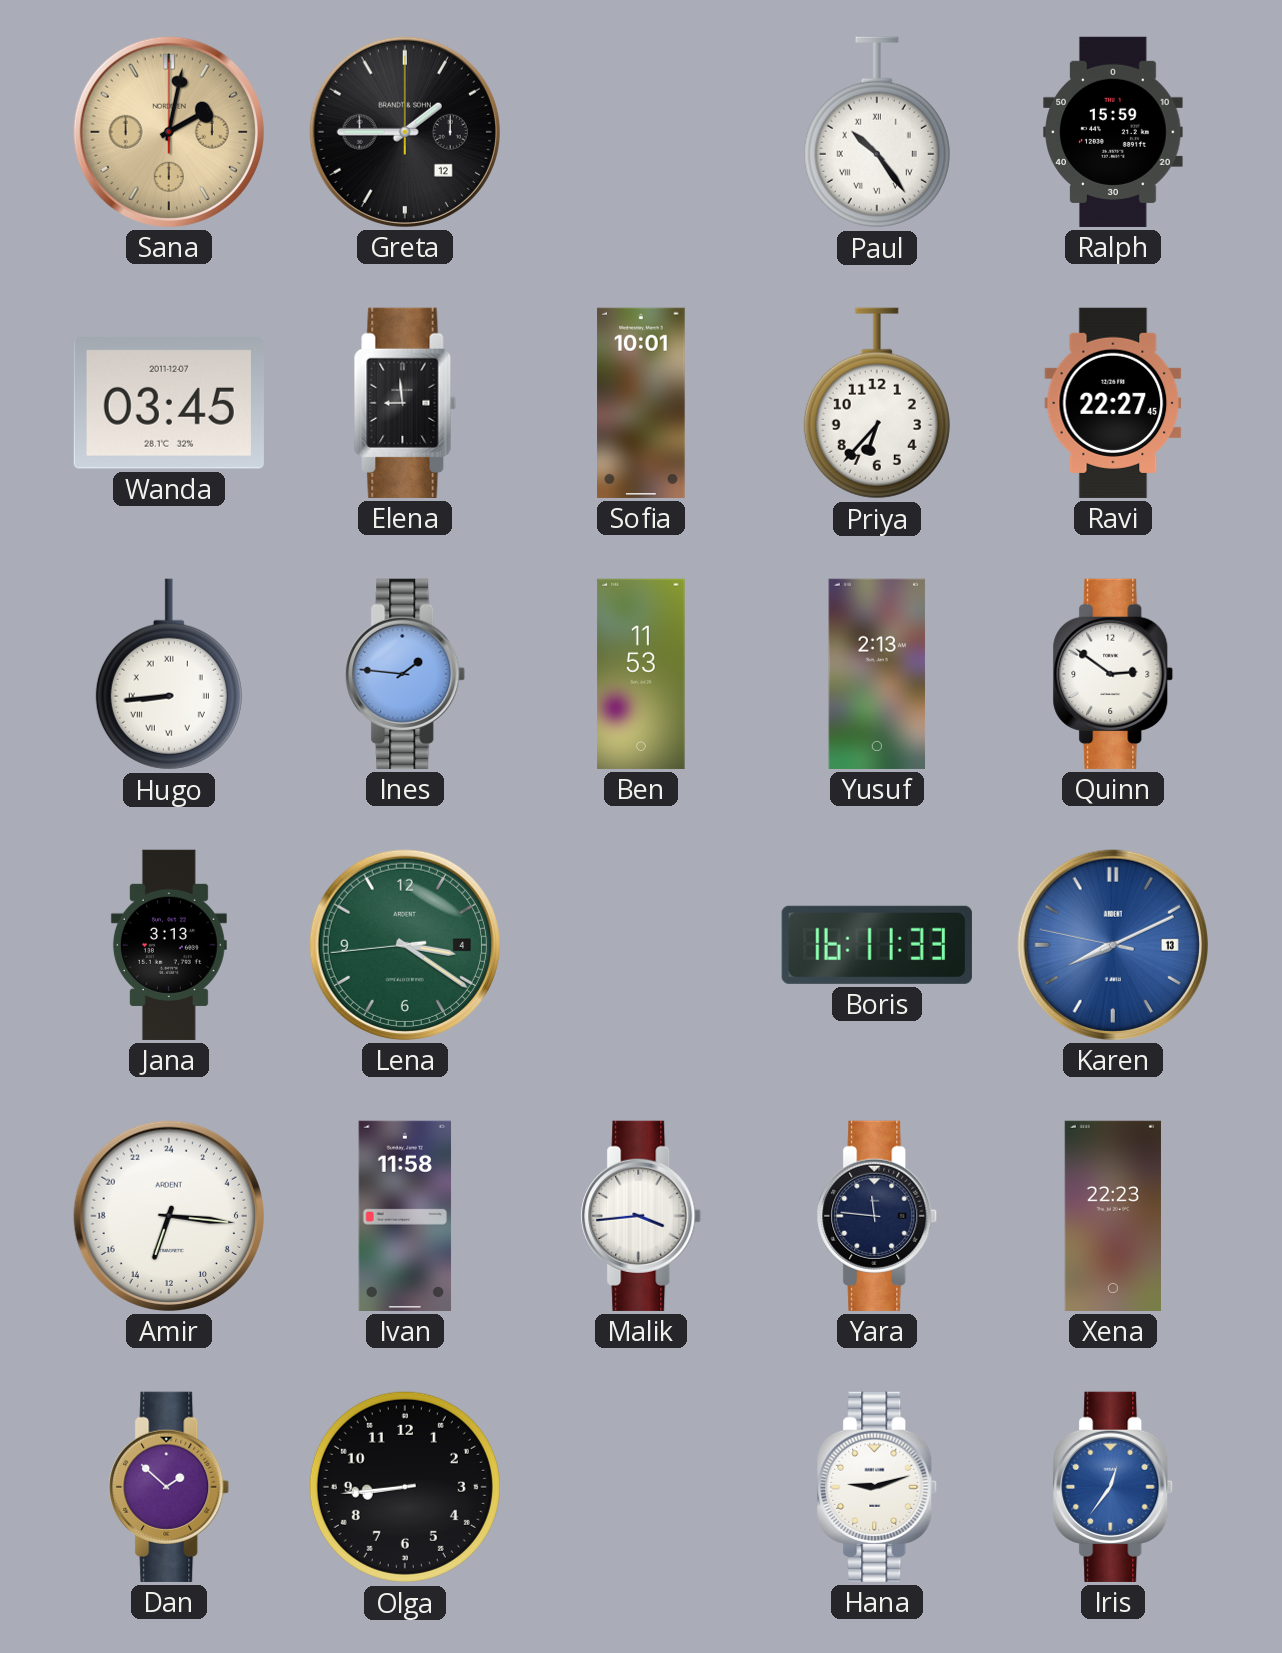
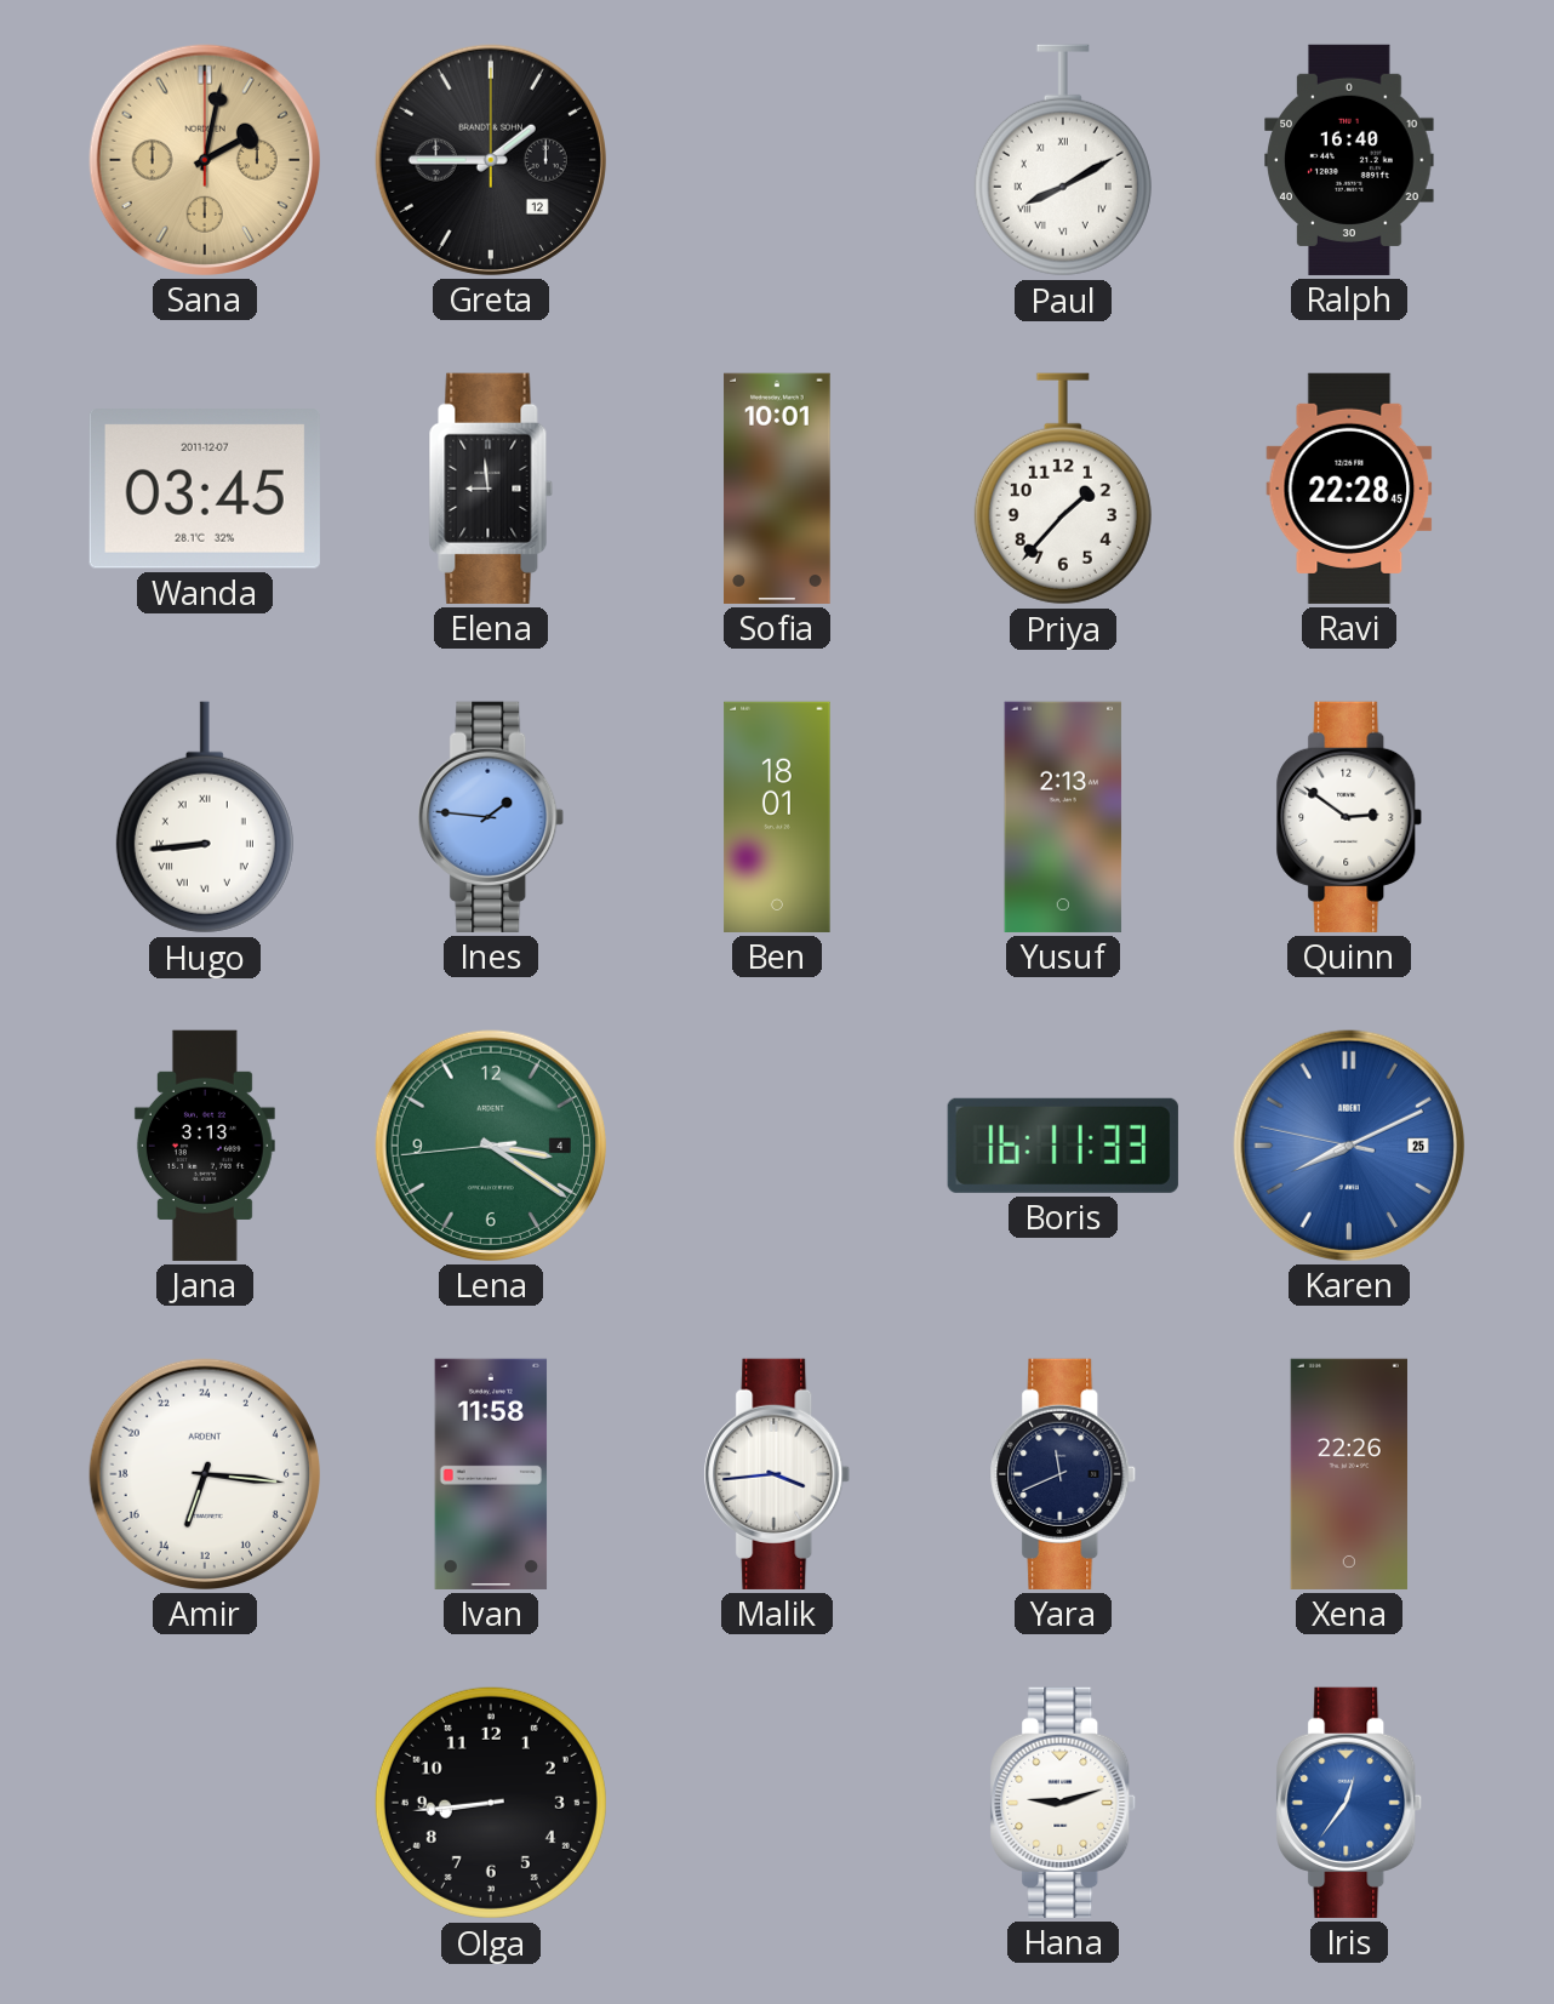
Paul: 10:24 -> 8:10
Ralph: 15:59 -> 16:40
Priya: 6:37 -> 1:37
Ravi: 22:27 -> 22:28
Ben: 11:53 -> 18:01
Karen date: 13 -> 25
Yara: 11:46 -> 11:41
Xena: 22:23 -> 22:26
Dan: 1:52 -> none
